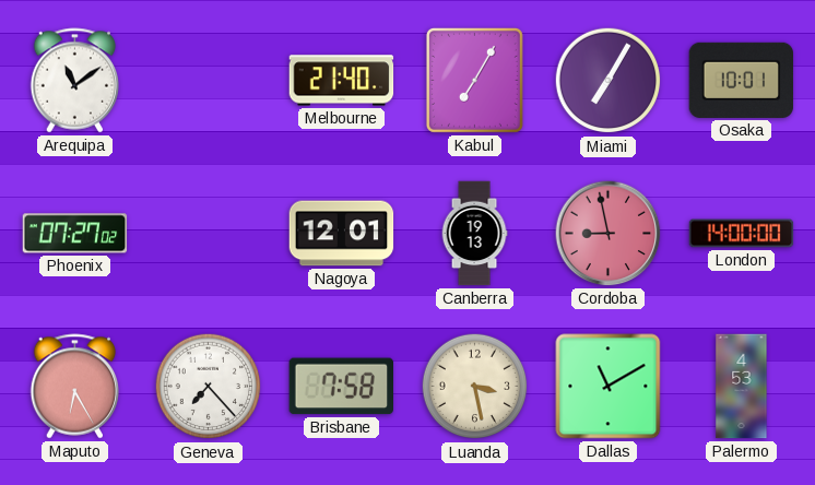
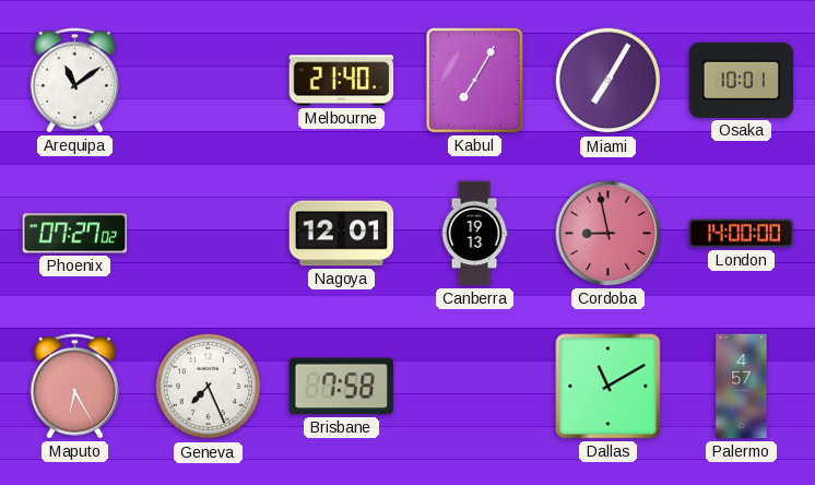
Geneva: 7:23 -> 7:26
Luanda: 3:28 -> none
Palermo: 4:53 -> 4:57
